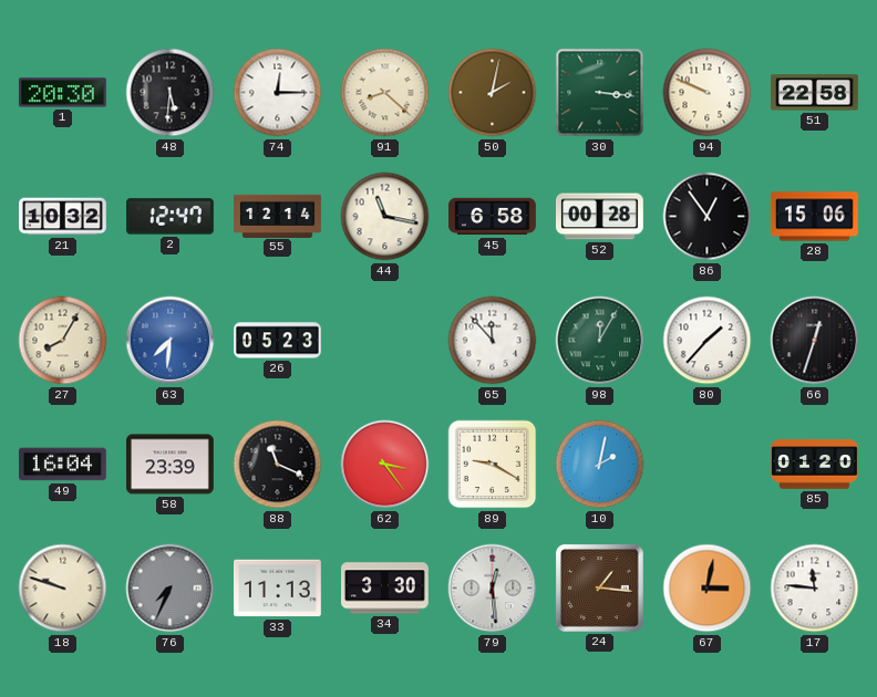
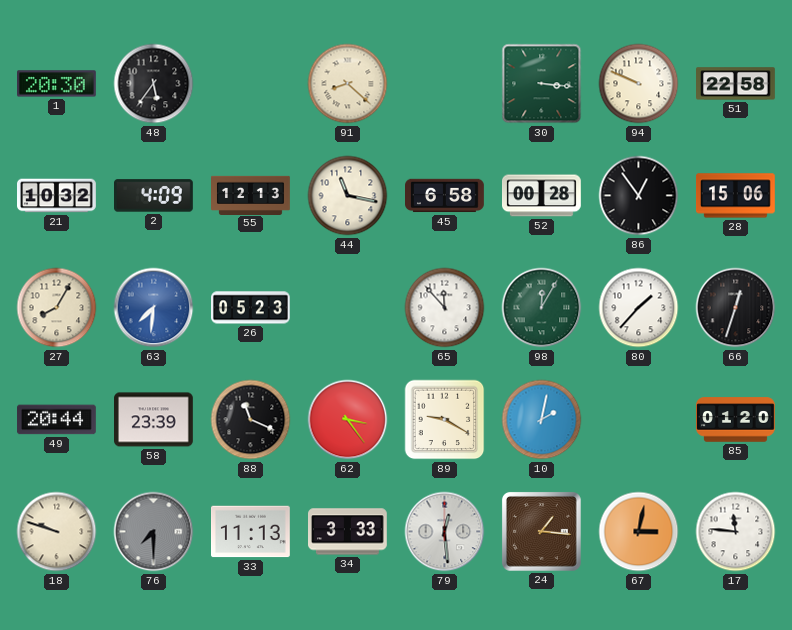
48: 5:31 -> 5:36
74: 12:15 -> none
50: 2:02 -> none
2: 12:47 -> 4:09
55: 12:14 -> 12:13
49: 16:04 -> 20:44
76: 7:34 -> 7:30
34: 3:30 -> 3:33
